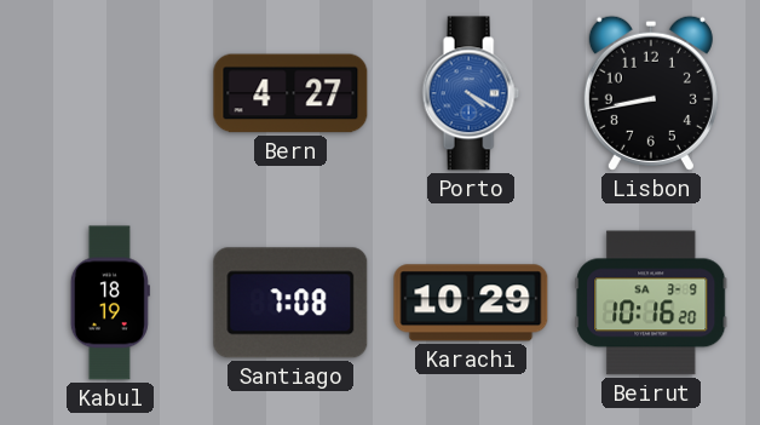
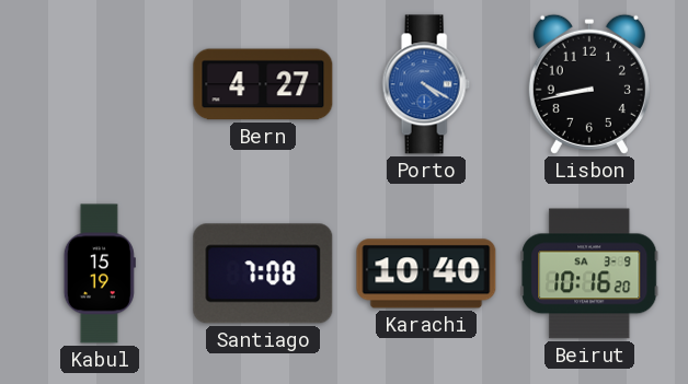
Kabul: 18:19 -> 15:19
Karachi: 10:29 -> 10:40
